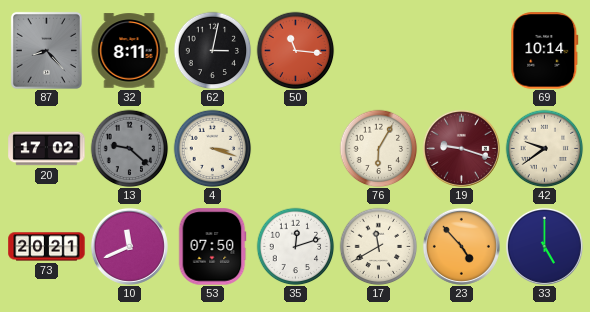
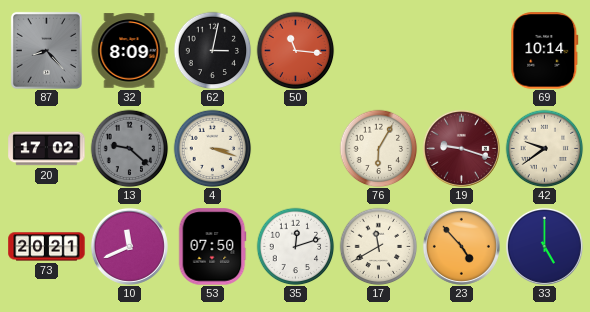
32: 8:11 -> 8:09
